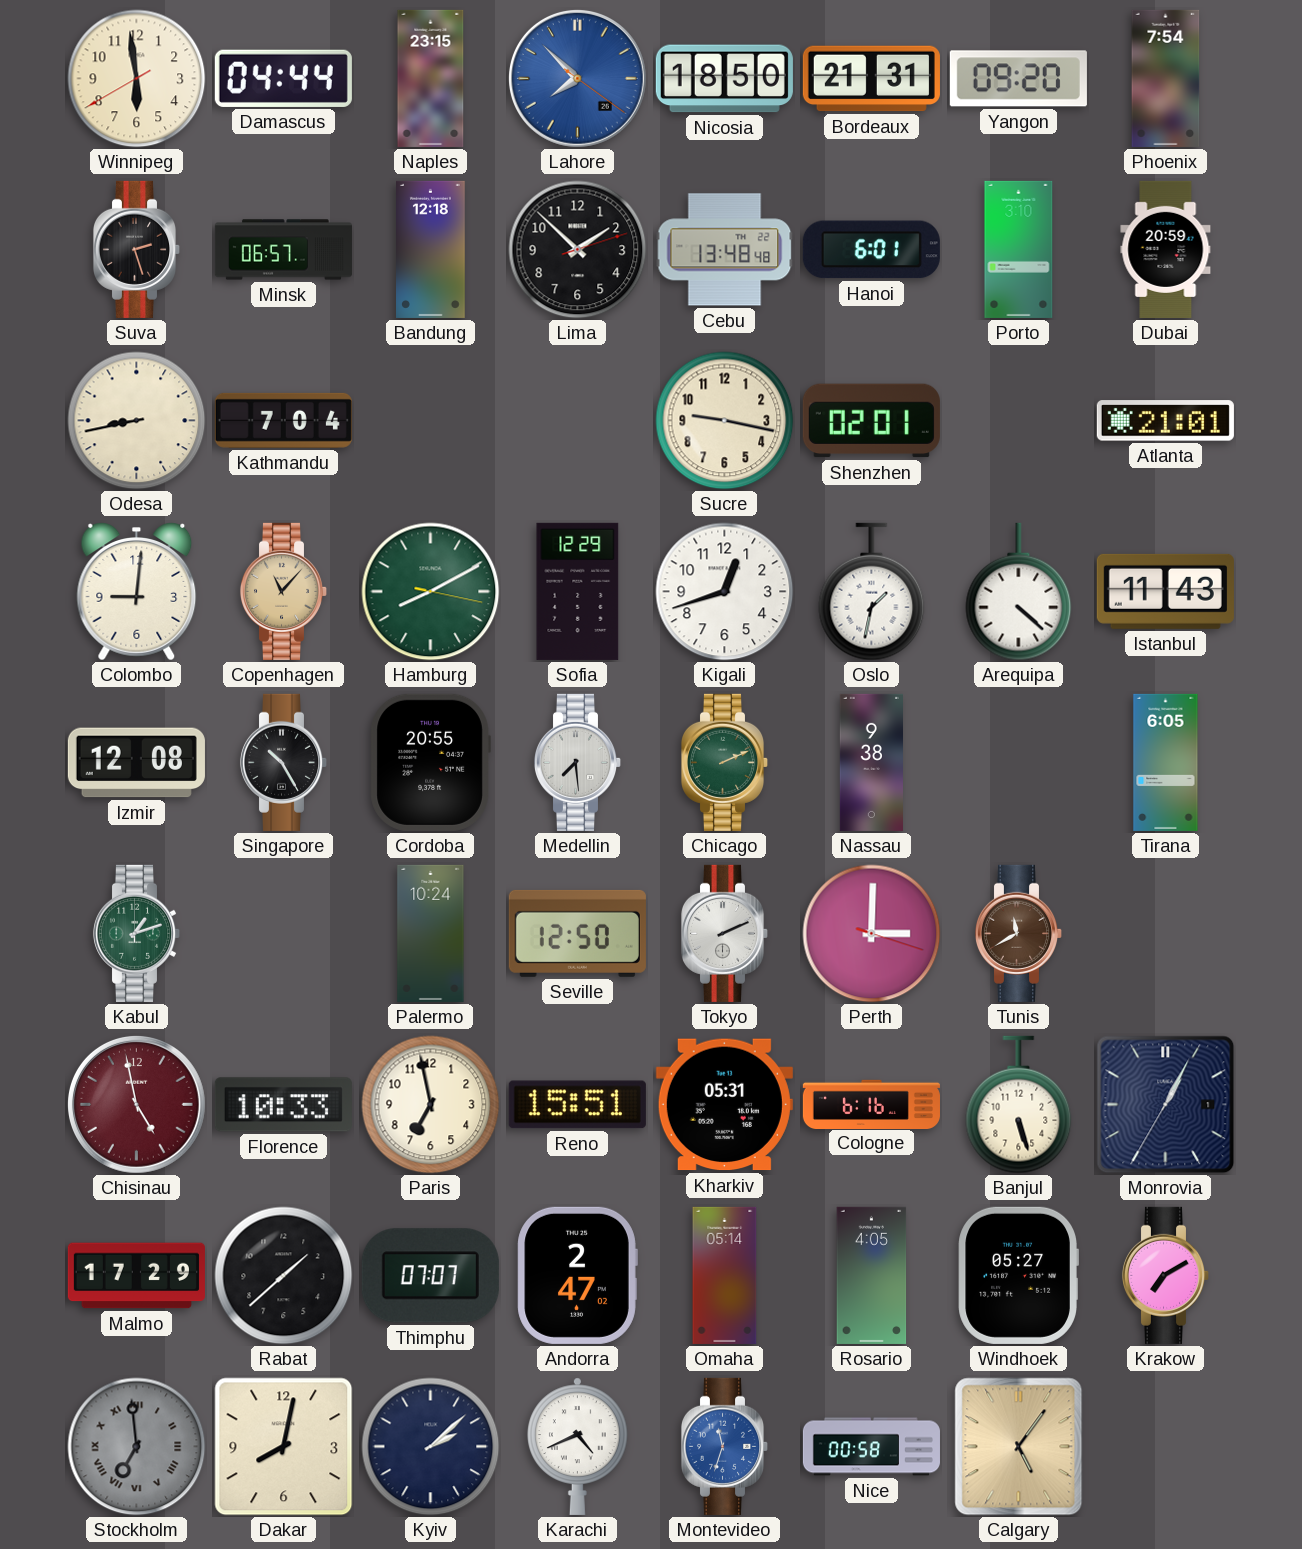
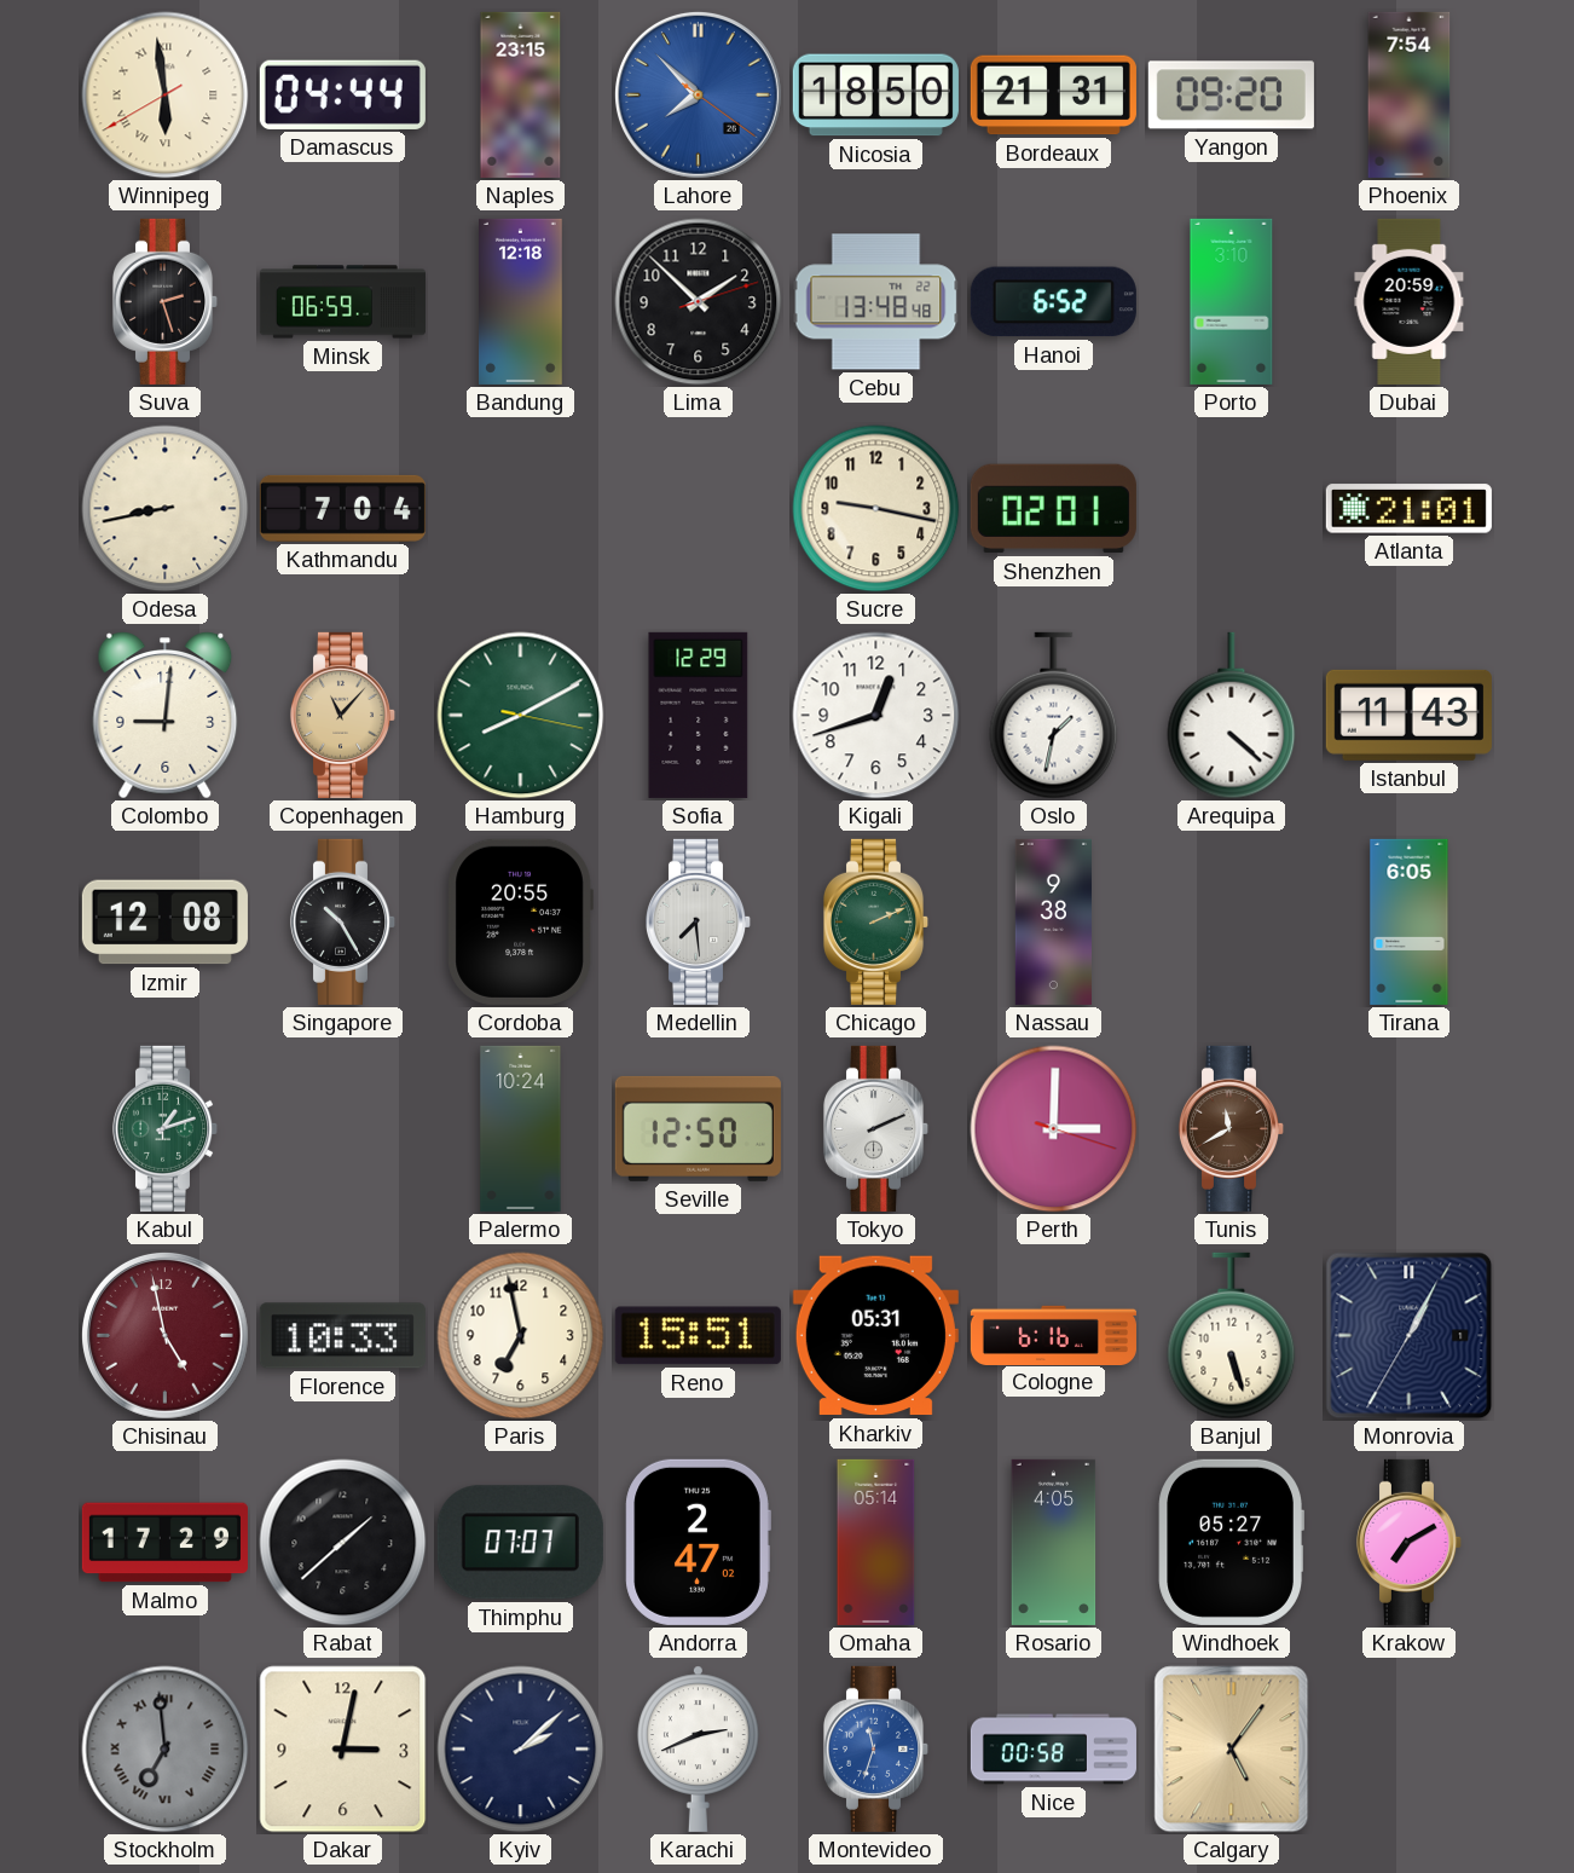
Winnipeg numerals: Arabic -> Roman
Minsk: 06:57 -> 06:59
Hanoi: 6:01 -> 6:52
Dakar: 8:02 -> 3:02
Karachi: 4:41 -> 2:41
